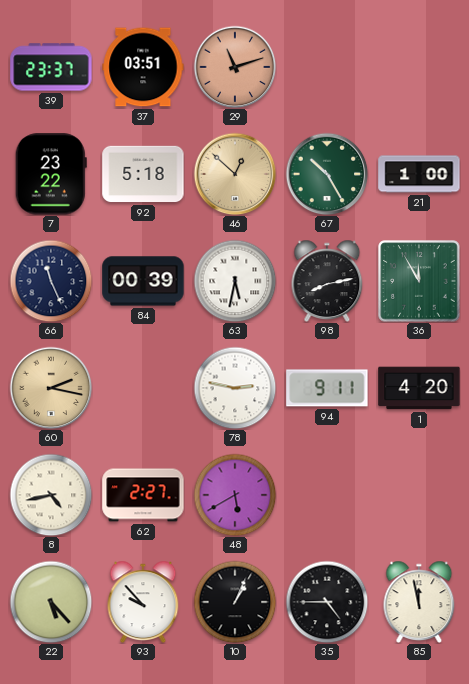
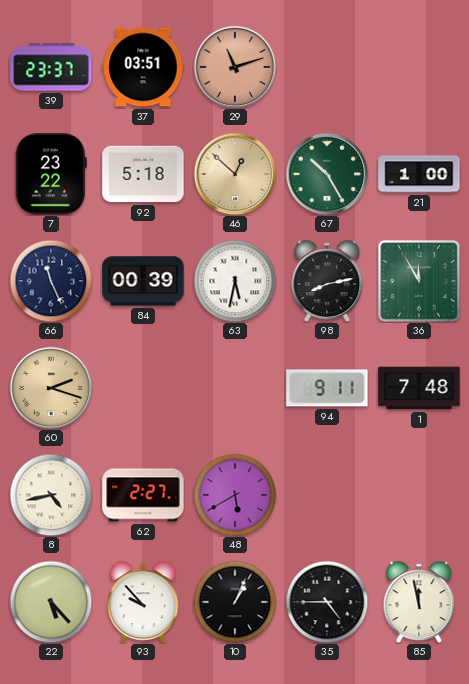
60: 2:17 -> 2:18
78: 2:47 -> none
1: 4:20 -> 7:48
